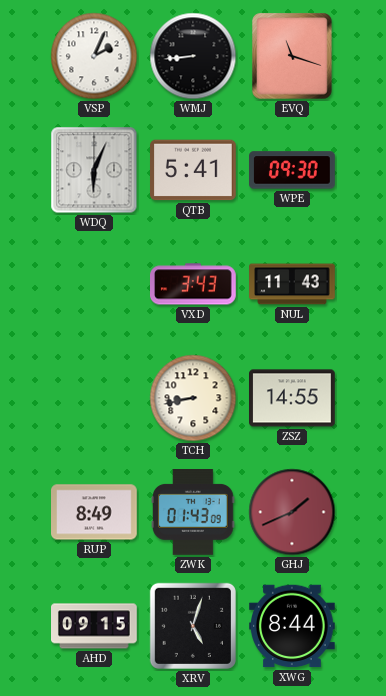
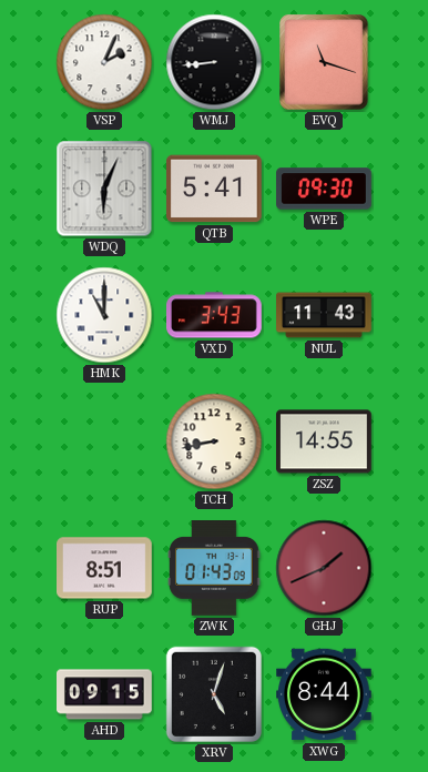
HMK: none -> 11:00
RUP: 8:49 -> 8:51
